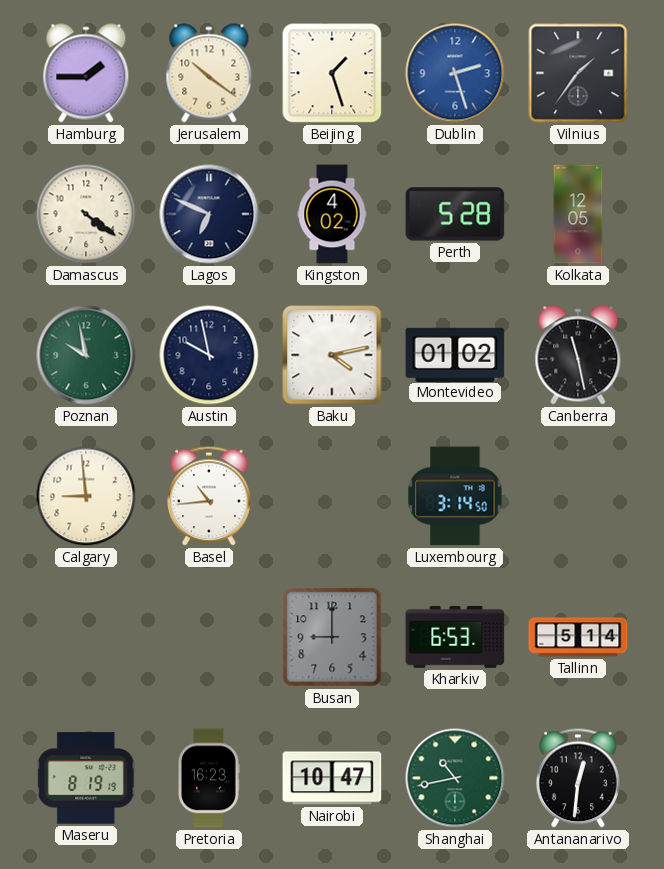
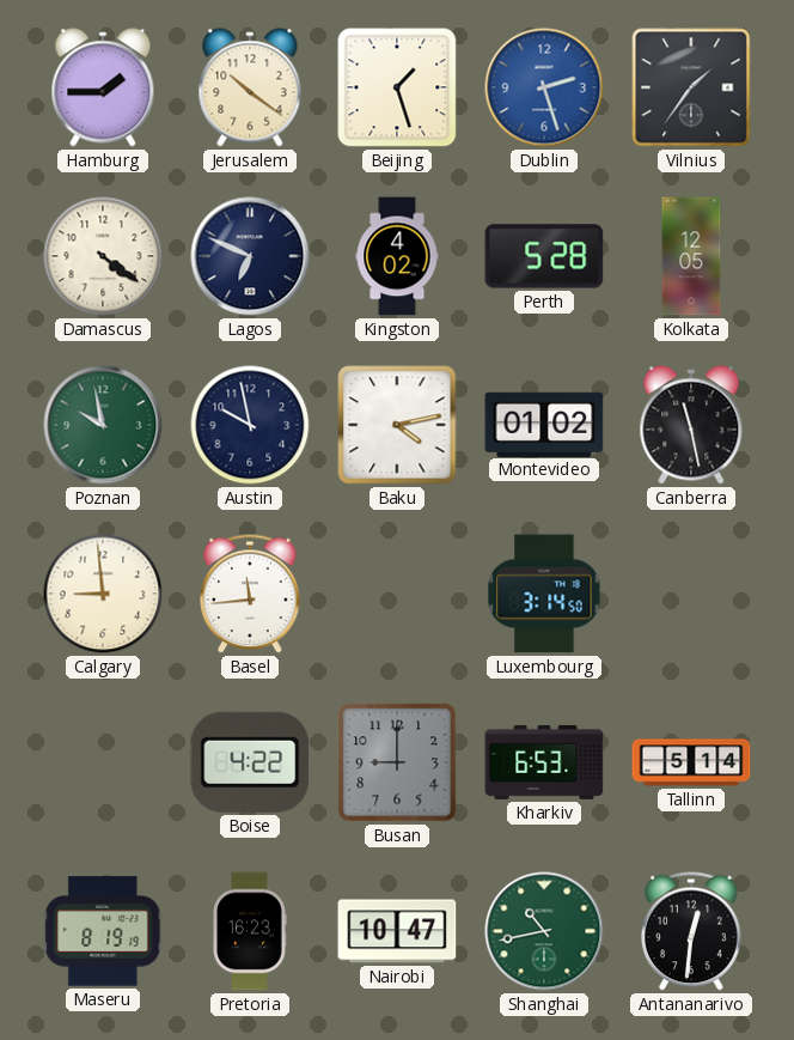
Basel: 10:44 -> 11:44
Boise: none -> 4:22
